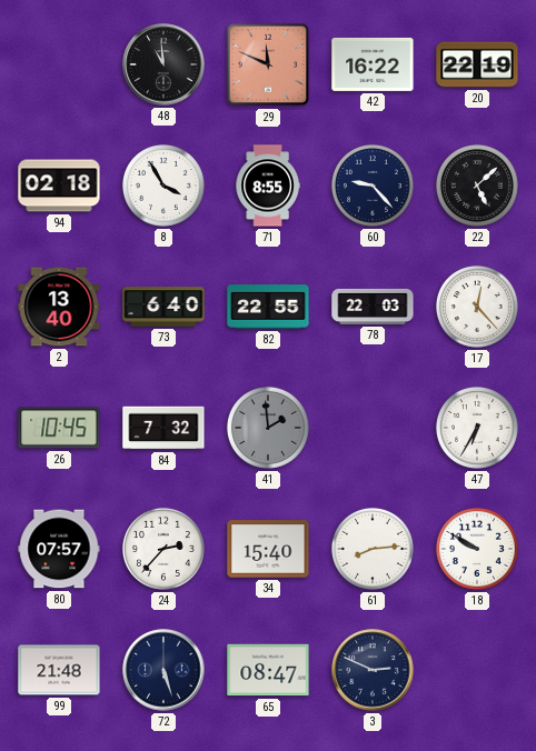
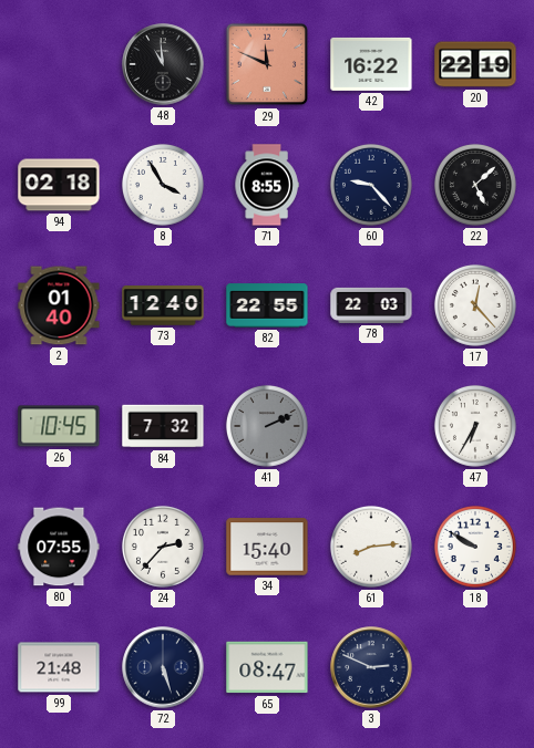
2: 13:40 -> 01:40
73: 6:40 -> 12:40
41: 1:59 -> 2:11
80: 07:57 -> 07:55
